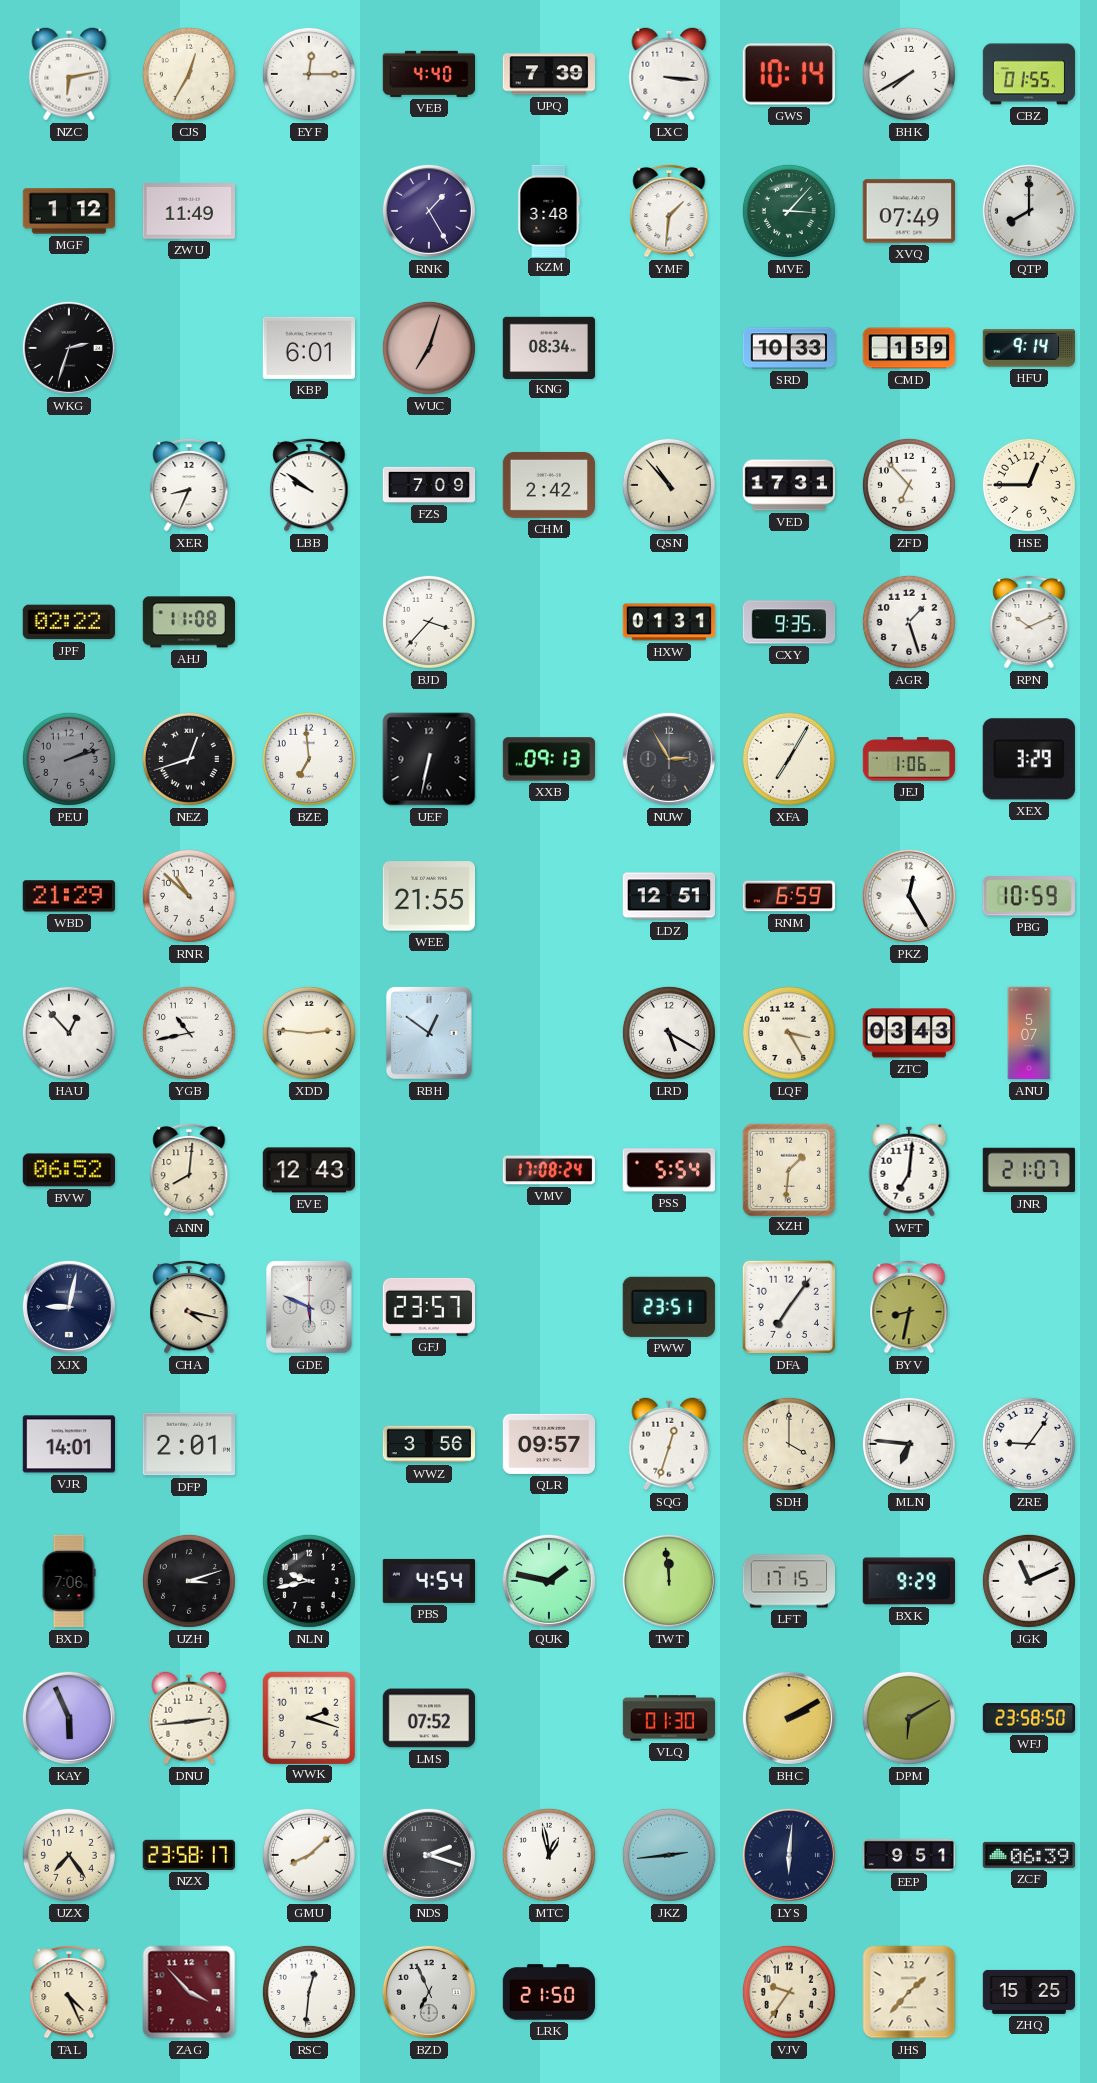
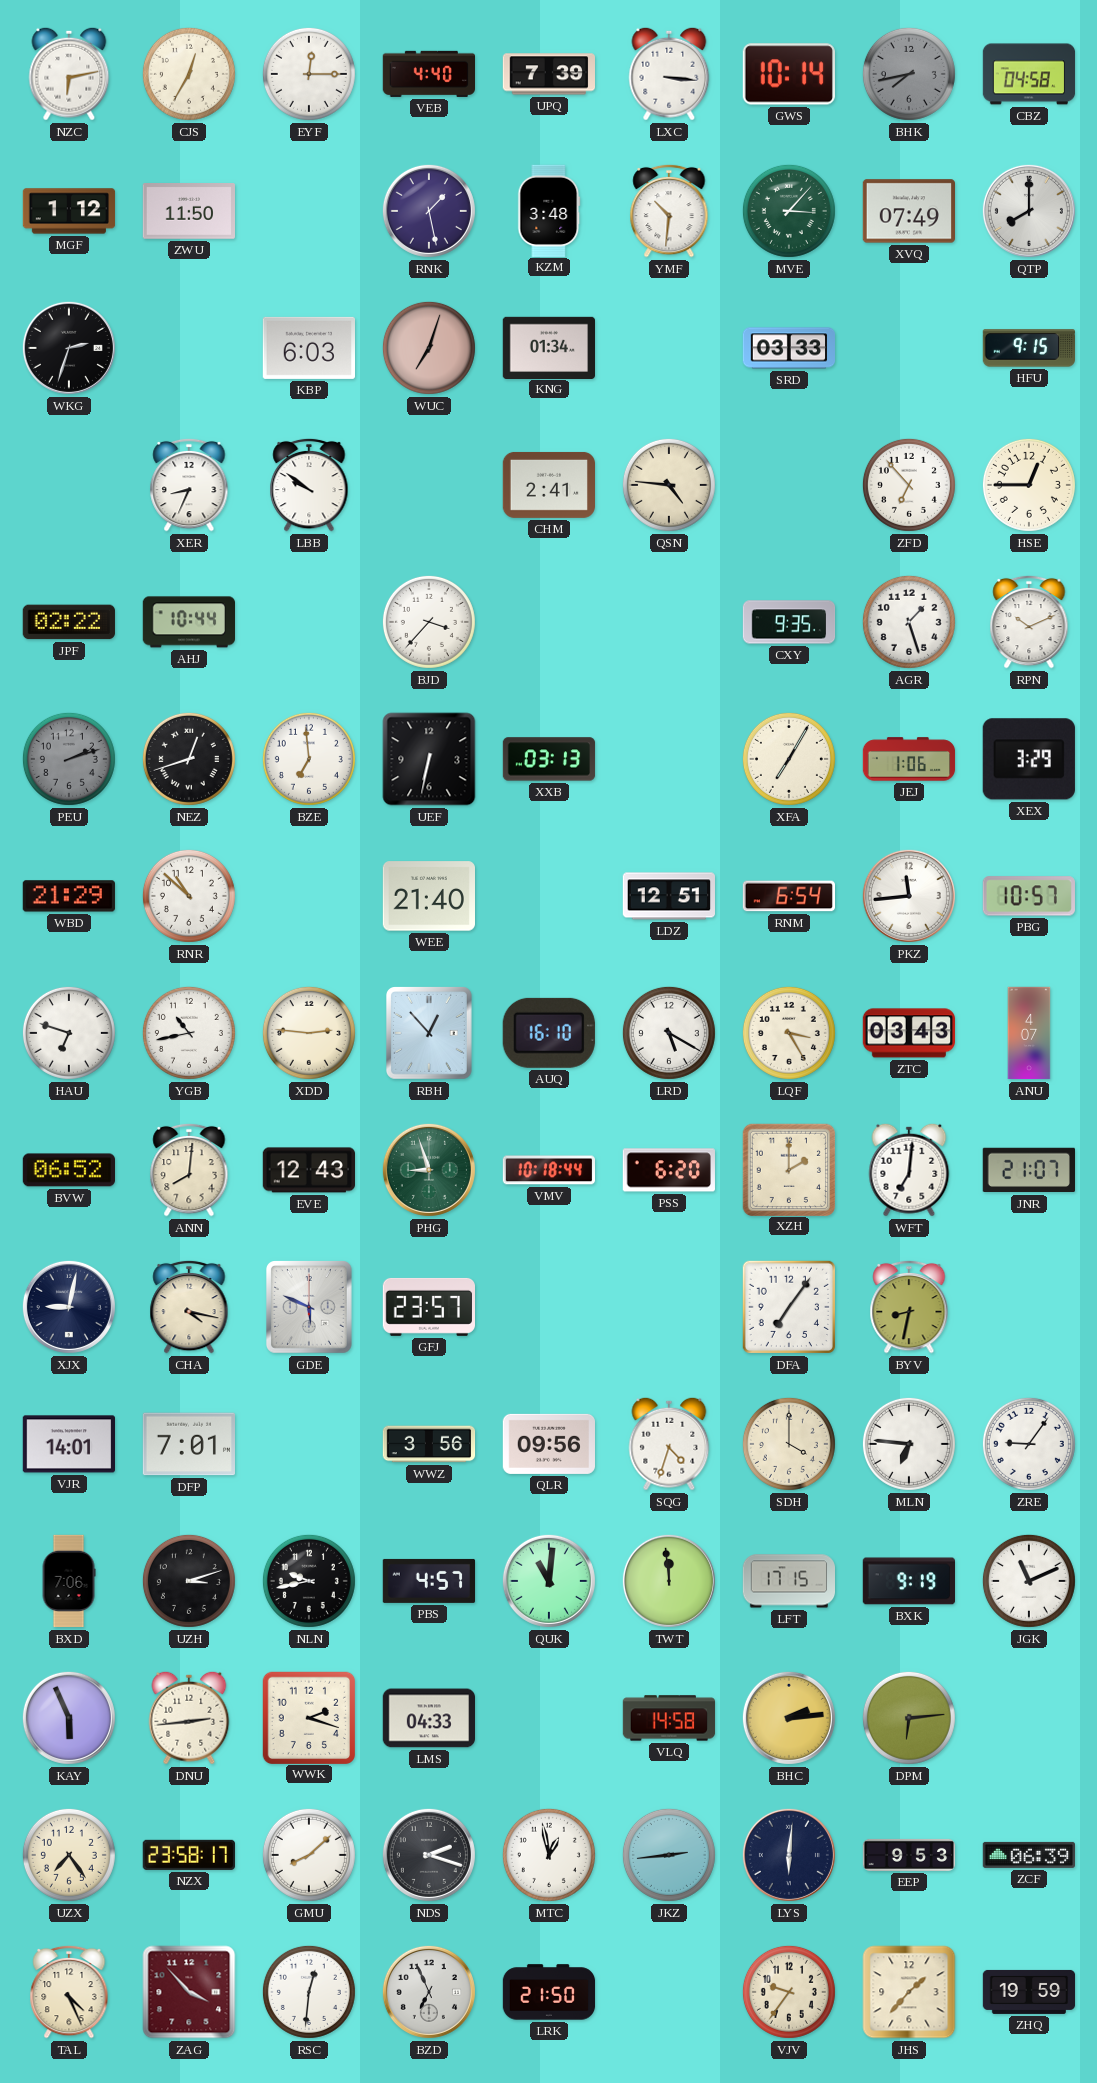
BHK: 7:40 -> 7:43
BHK dial: white -> grey
CBZ: 01:55 -> 04:58
ZWU: 11:49 -> 11:50
RNK: 1:25 -> 1:28
YMF: 1:31 -> 10:31
KBP: 6:01 -> 6:03
KNG: 08:34 -> 01:34
SRD: 10:33 -> 03:33
CMD: 1:59 -> none
HFU: 9:14 -> 9:15
FZS: 7:09 -> none
CHM: 2:42 -> 2:41
QSN: 10:53 -> 4:46
VED: 17:31 -> none
AHJ: 11:08 -> 10:44
HXW: 01:31 -> none
XXB: 09:13 -> 03:13
NUW: 2:55 -> none
WEE: 21:55 -> 21:40
RNM: 6:59 -> 6:54
PKZ: 12:25 -> 11:44
PBG: 10:59 -> 10:57
HAU: 12:53 -> 6:48
RBH: 12:51 -> 12:53
AUQ: none -> 16:10
ANU: 5:07 -> 4:07
PHG: none -> 8:57
VMV: 17:08 -> 10:18
PSS: 5:54 -> 6:20
XZH: 1:31 -> 2:00
PWW: 23:51 -> none
DFP: 2:01 -> 7:01
QLR: 09:57 -> 09:56
SQG: 12:33 -> 4:33
PBS: 4:54 -> 4:57
QUK: 1:47 -> 11:01
BXK: 9:29 -> 9:19
LMS: 07:52 -> 04:33
VLQ: 01:30 -> 14:58
BHC: 2:10 -> 2:14
DPM: 6:10 -> 6:14
WFJ: 23:58 -> none
EEP: 9:51 -> 9:53
ZHQ: 15:25 -> 19:59
